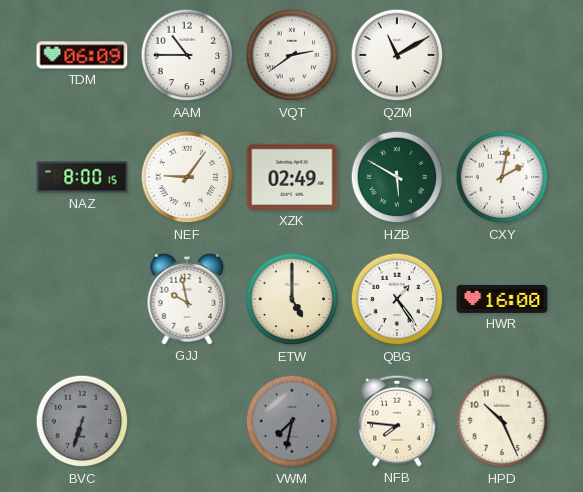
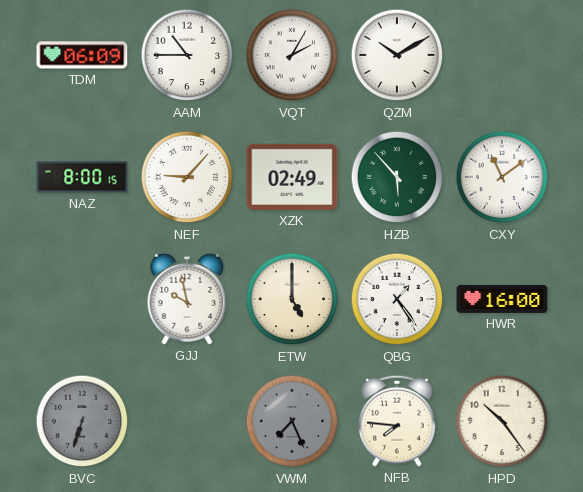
VQT: 2:39 -> 2:05
QZM: 11:10 -> 10:10
NEF: 9:06 -> 9:07
HZB: 5:50 -> 5:53
CXY: 2:02 -> 11:09
VWM: 7:32 -> 7:26
HPD: 10:26 -> 10:24
